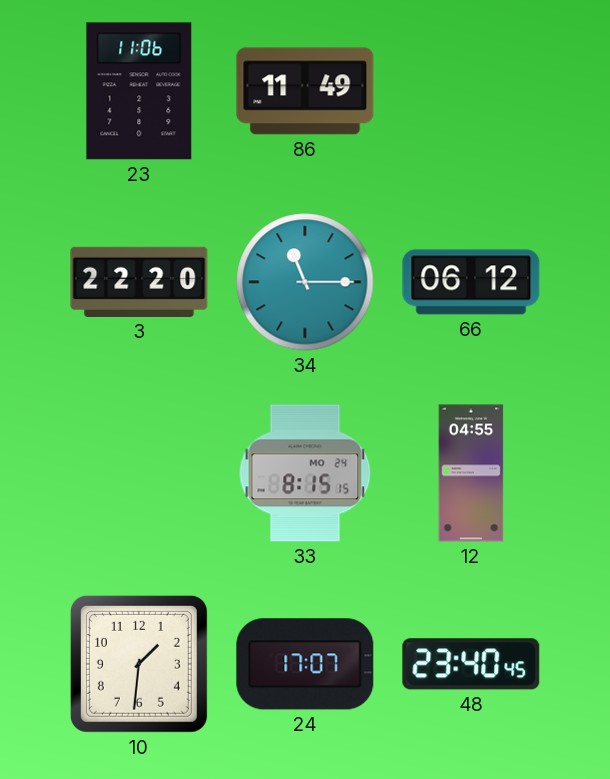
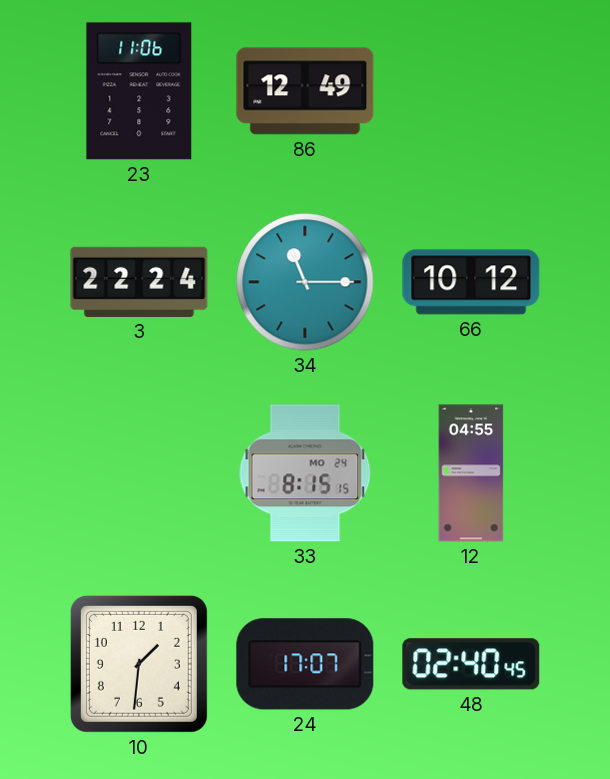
86: 11:49 -> 12:49
3: 22:20 -> 22:24
66: 06:12 -> 10:12
48: 23:40 -> 02:40
